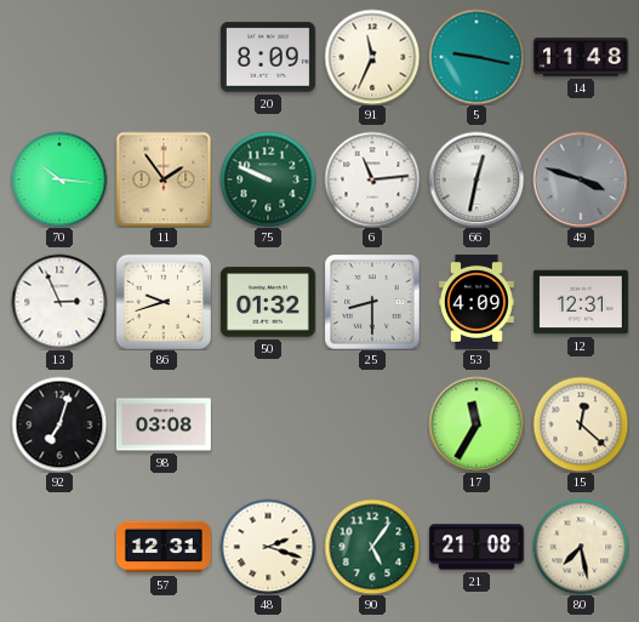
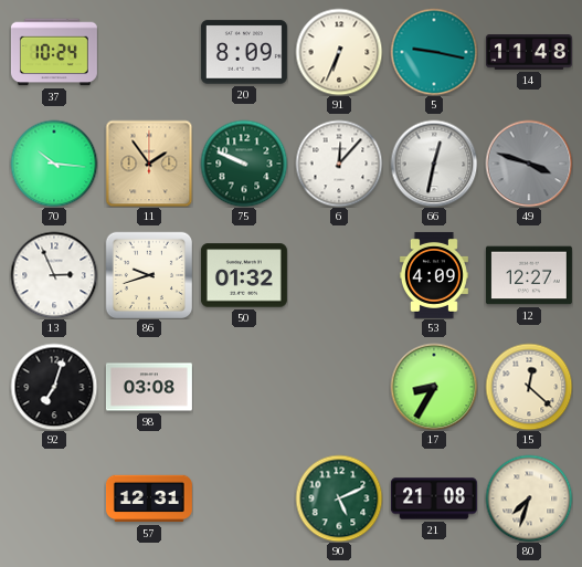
37: none -> 10:24
91: 11:34 -> 6:34
6: 11:14 -> 12:07
25: 8:30 -> none
12: 12:31 -> 12:27
17: 11:35 -> 8:35
48: 2:18 -> none
90: 5:06 -> 5:11
80: 7:28 -> 7:33
